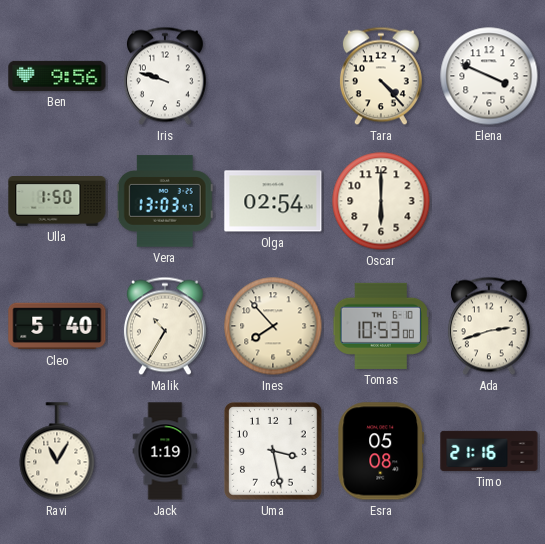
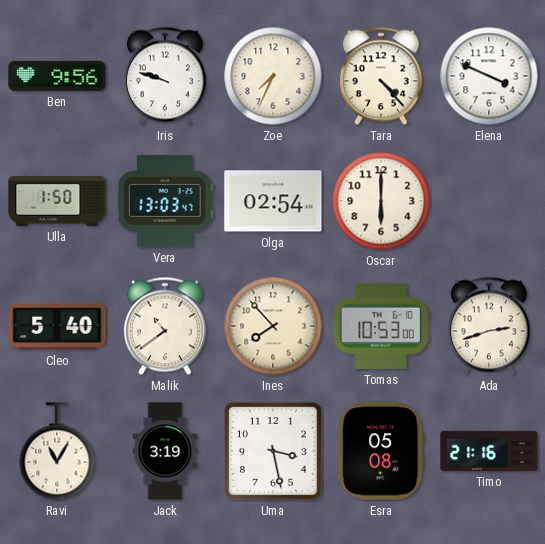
Zoe: none -> 7:34
Malik: 10:35 -> 10:39
Jack: 1:19 -> 3:19
